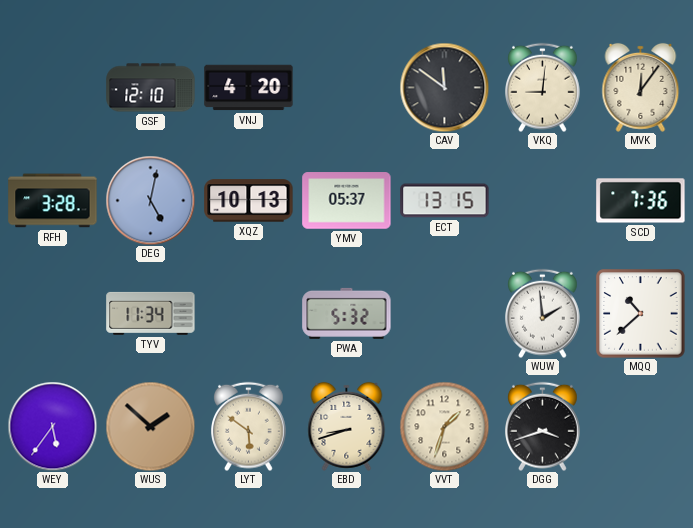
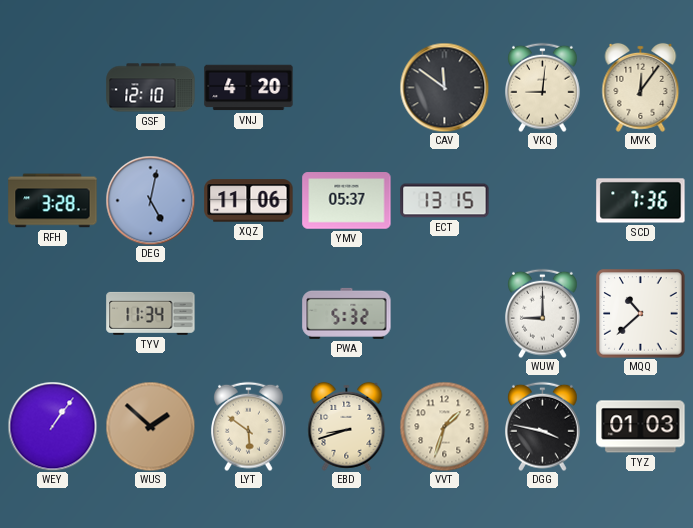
XQZ: 10:13 -> 11:06
WUW: 1:59 -> 9:00
WEY: 5:36 -> 1:06
DGG: 3:42 -> 3:47
TYZ: none -> 01:03
